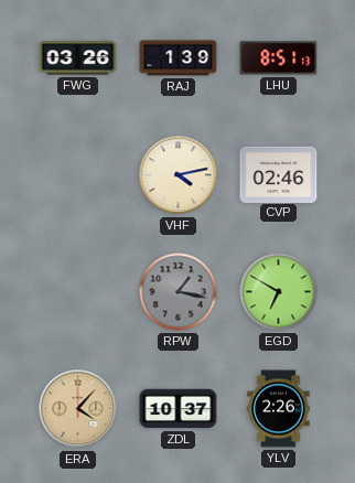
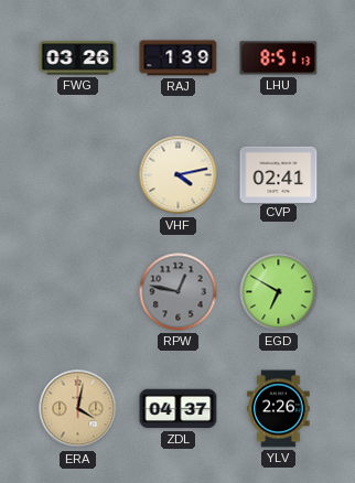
CVP: 02:46 -> 02:41
RPW: 1:17 -> 12:47
ERA: 4:07 -> 4:02
ZDL: 10:37 -> 04:37
